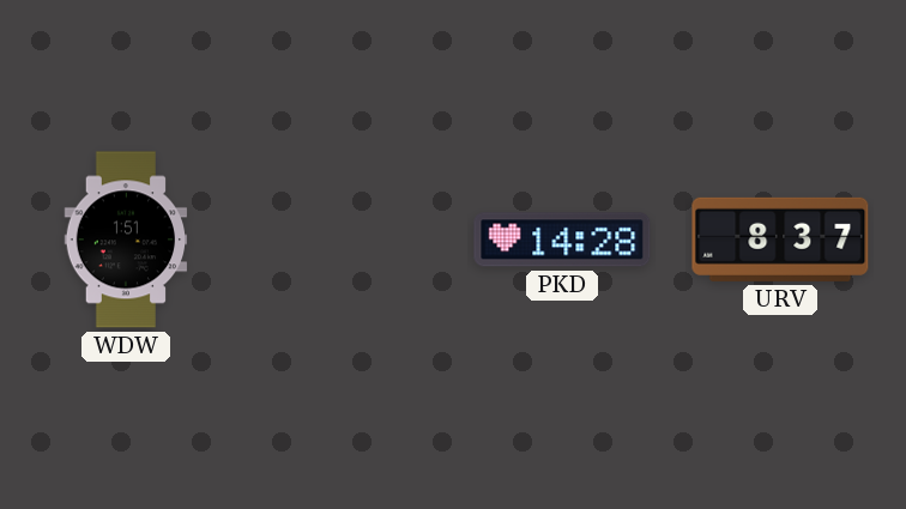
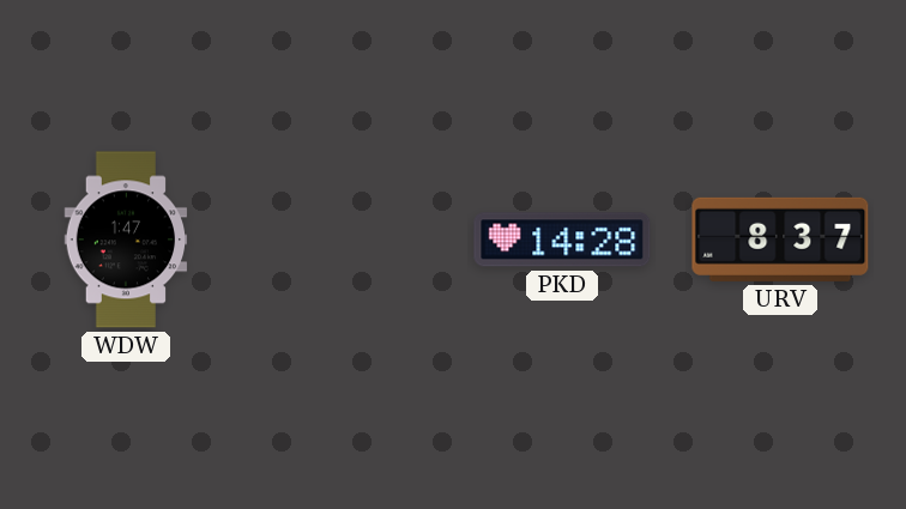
WDW: 1:51 -> 1:47
